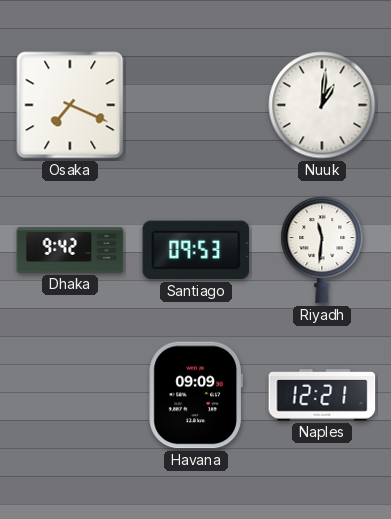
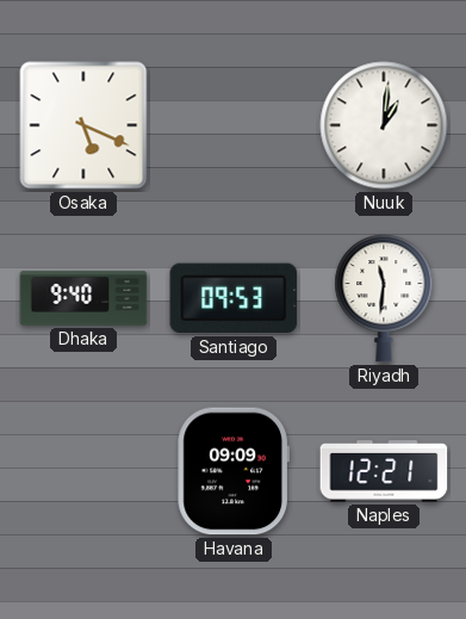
Osaka: 7:19 -> 5:19
Dhaka: 9:42 -> 9:40
